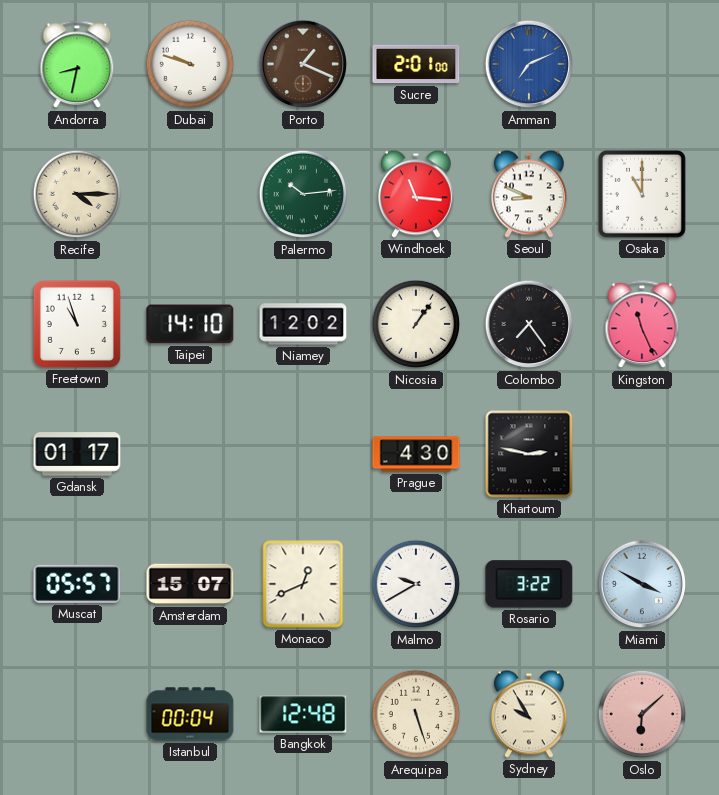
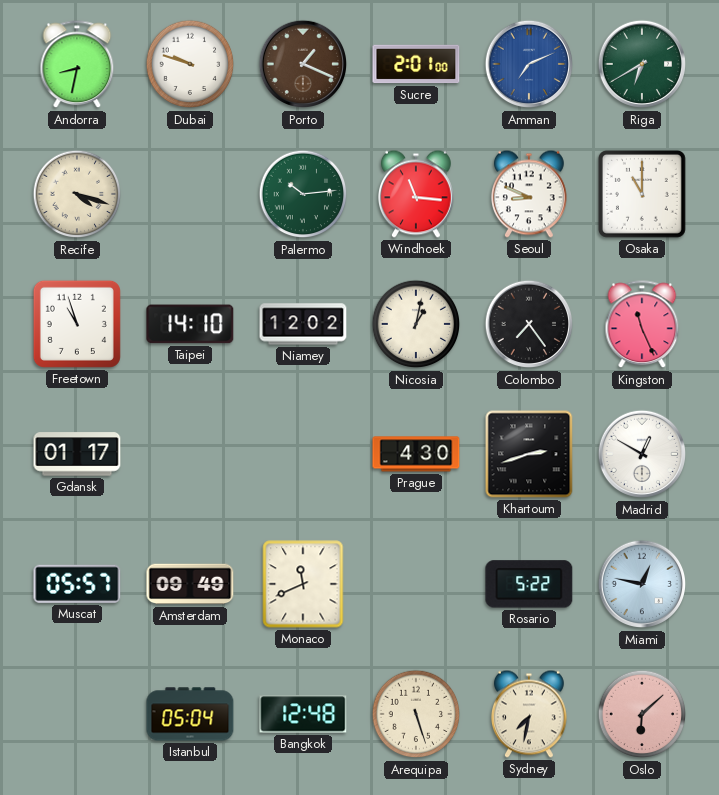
Riga: none -> 6:40
Recife: 4:15 -> 4:18
Nicosia: 1:06 -> 1:02
Khartoum: 2:47 -> 2:42
Madrid: none -> 12:50
Amsterdam: 15:07 -> 09:49
Monaco: 12:41 -> 11:41
Malmo: 9:40 -> none
Rosario: 3:22 -> 5:22
Miami: 3:50 -> 12:47
Istanbul: 00:04 -> 05:04
Sydney: 9:55 -> 7:32
